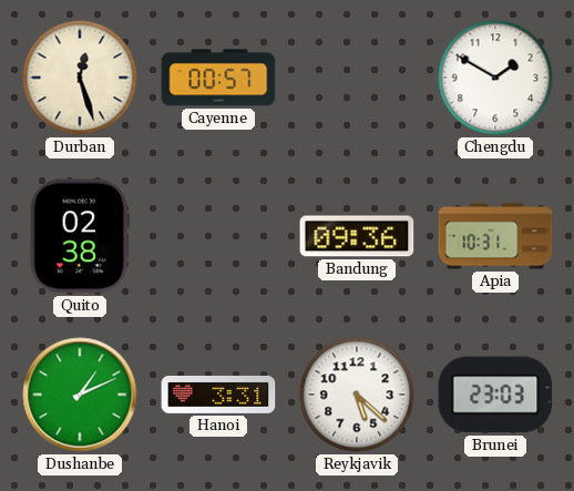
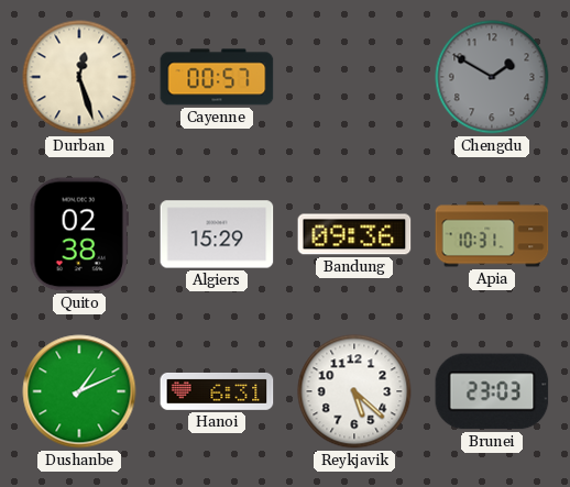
Chengdu dial: white -> grey
Algiers: none -> 15:29
Hanoi: 3:31 -> 6:31
